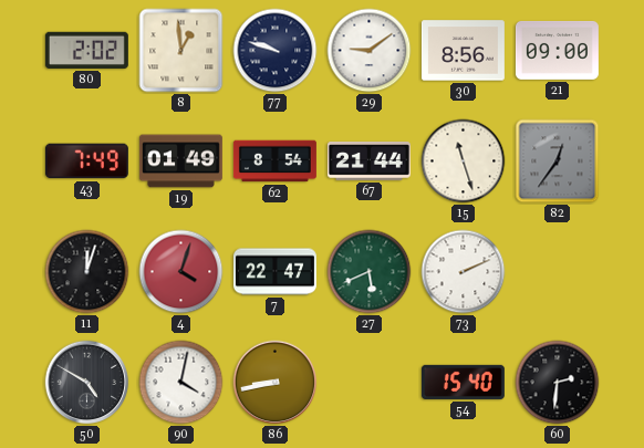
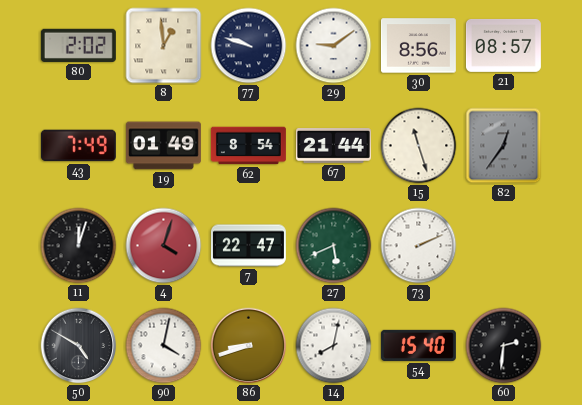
21: 09:00 -> 08:57
86: 8:43 -> 8:42
14: none -> 8:02
